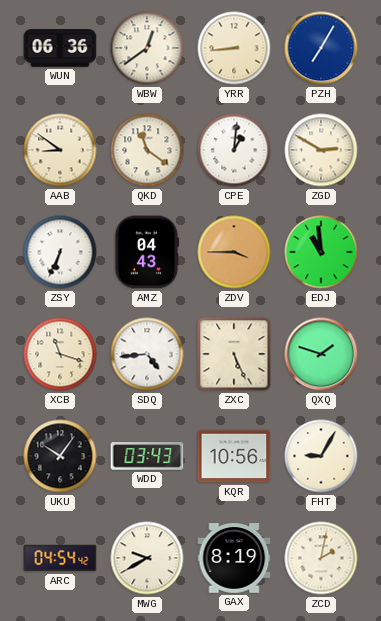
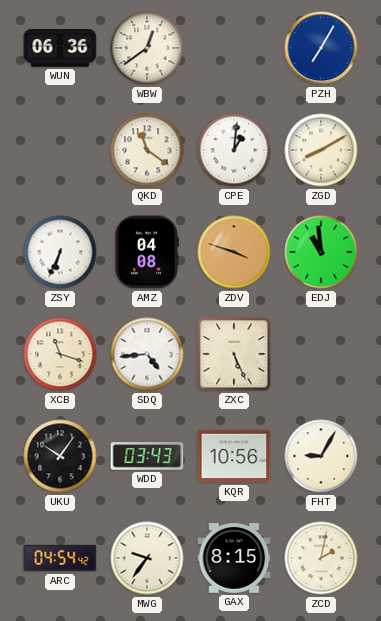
YRR: 8:44 -> none
AAB: 8:51 -> none
ZGD: 2:50 -> 8:10
AMZ: 04:43 -> 04:08
ZDV: 3:45 -> 3:48
QXQ: 1:48 -> none
MWG: 9:40 -> 9:36
GAX: 8:19 -> 8:15
